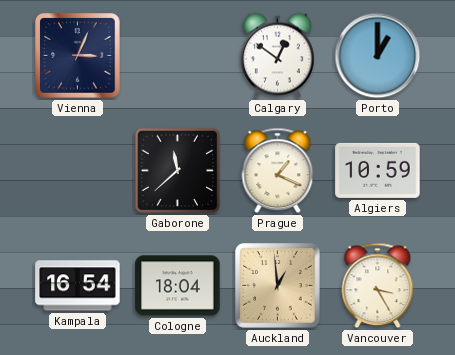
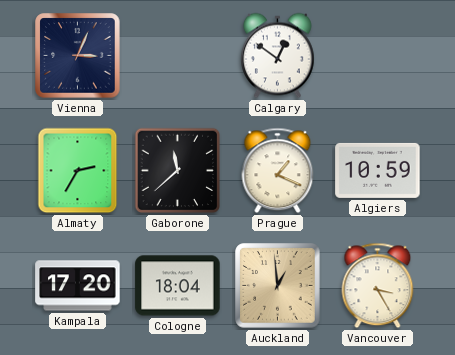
Porto: 1:00 -> none
Almaty: none -> 2:35
Kampala: 16:54 -> 17:20
